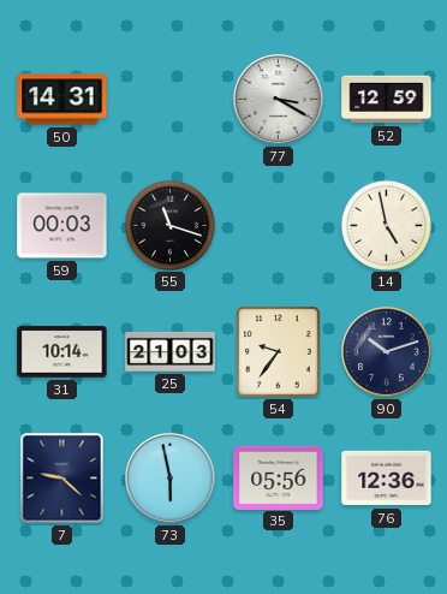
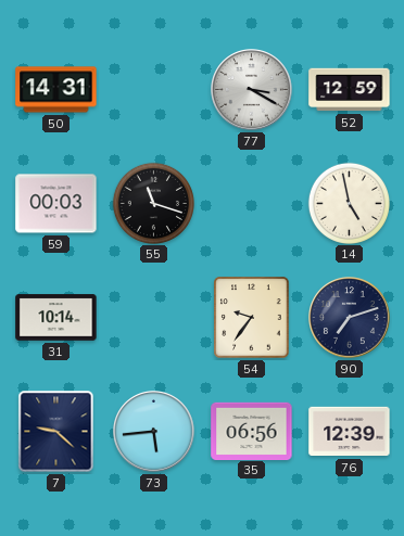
25: 21:03 -> none
90: 10:12 -> 7:12
73: 5:58 -> 5:44
35: 05:56 -> 06:56
76: 12:36 -> 12:39
